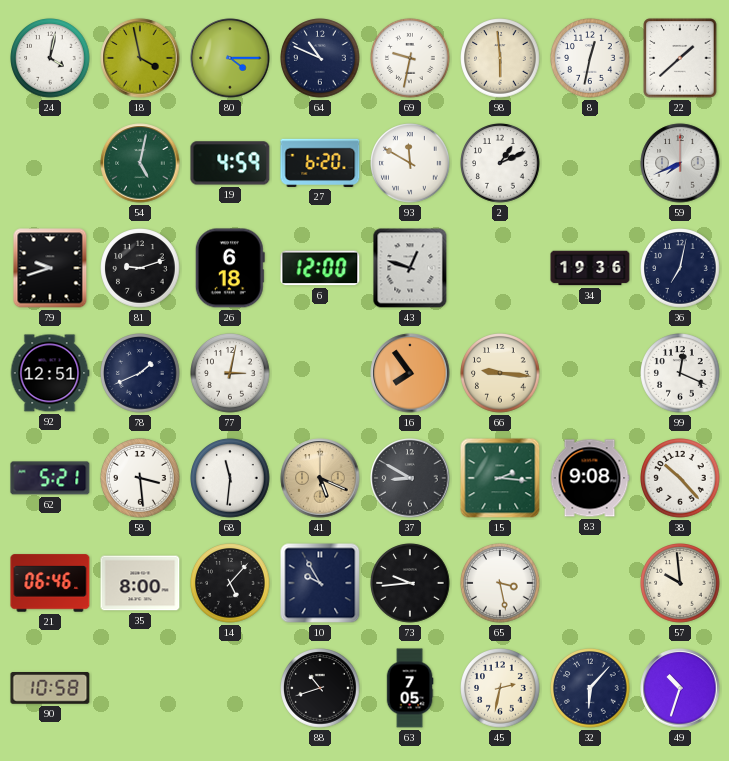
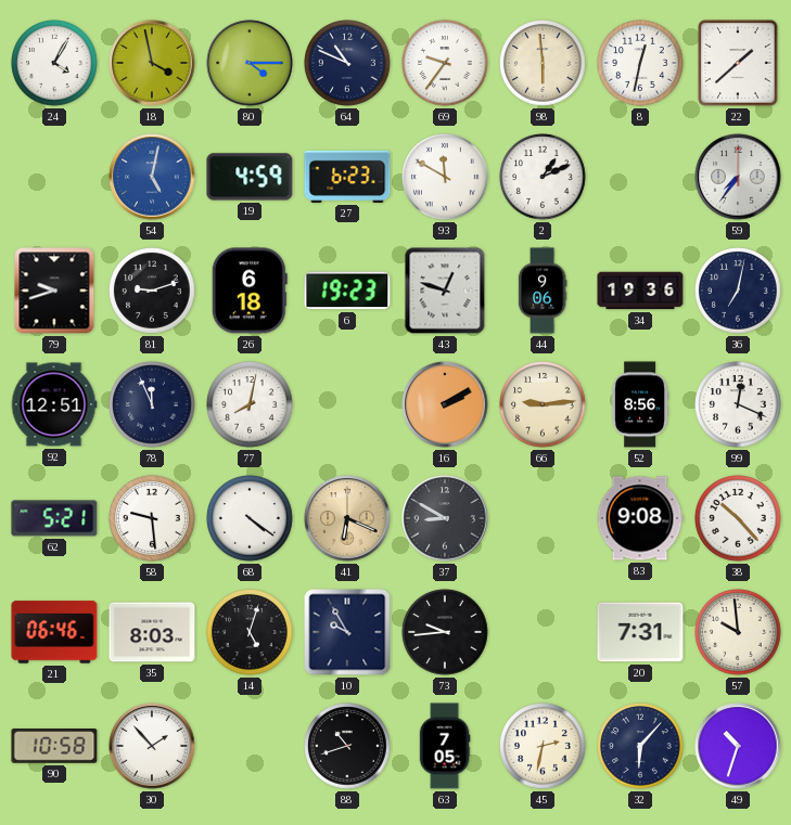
24: 4:02 -> 4:05
69: 9:32 -> 9:36
54 dial: green -> blue
27: 6:20 -> 6:23
59: 7:41 -> 7:36
6: 12:00 -> 19:23
44: none -> 9:06
78: 1:41 -> 11:56
77: 3:02 -> 8:02
16: 7:54 -> 2:10
66: 9:16 -> 9:14
52: none -> 8:56
58: 3:29 -> 9:29
68: 11:31 -> 4:21
41: 5:19 -> 6:19
15: 2:16 -> none
35: 8:00 -> 8:03
14: 5:07 -> 5:03
65: 3:28 -> none
20: none -> 7:31
30: none -> 1:53
